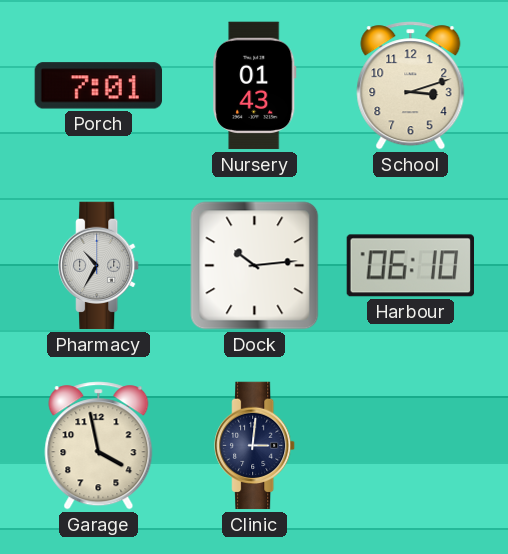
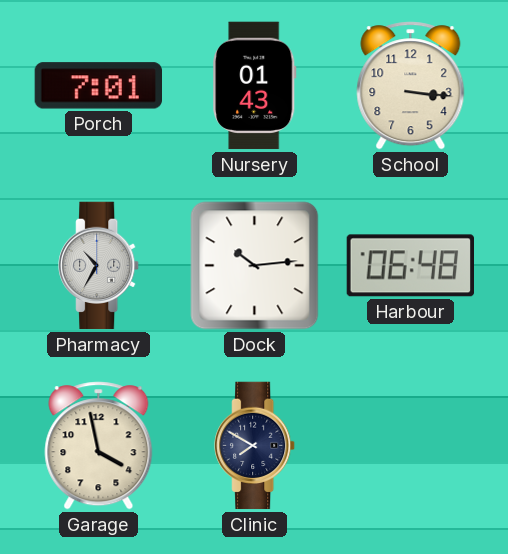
School: 3:12 -> 3:16
Harbour: 06:10 -> 06:48
Clinic: 3:01 -> 7:50
